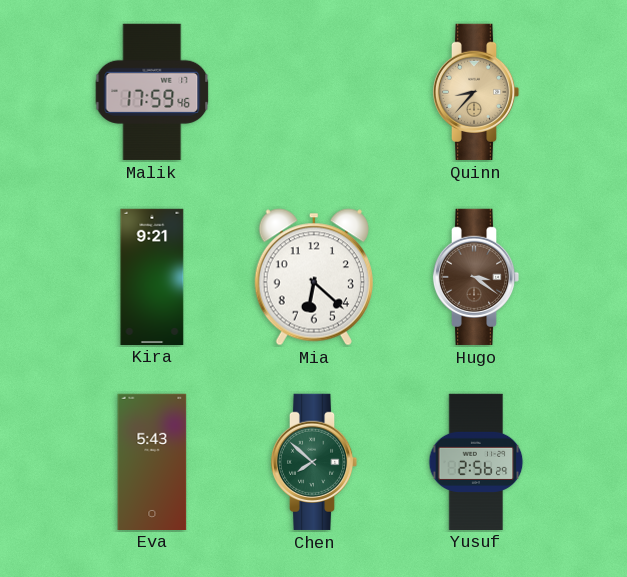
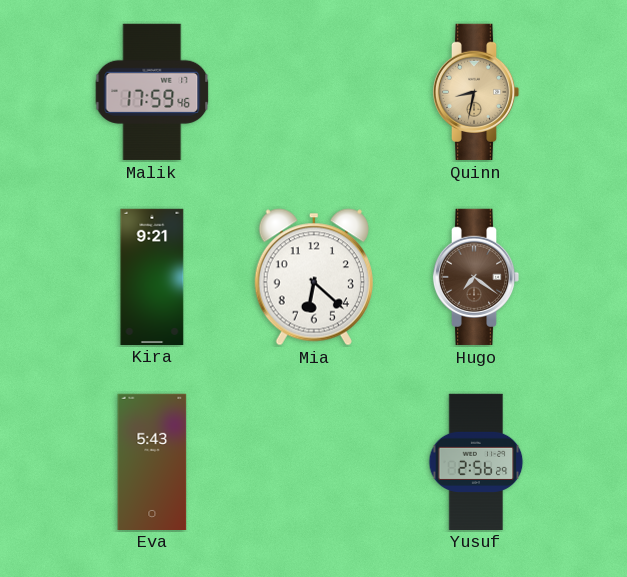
Quinn: 8:37 -> 8:32
Hugo: 3:21 -> 7:21
Chen: 7:52 -> none
